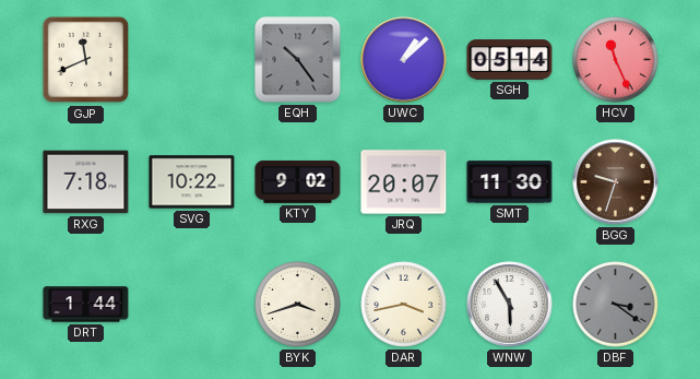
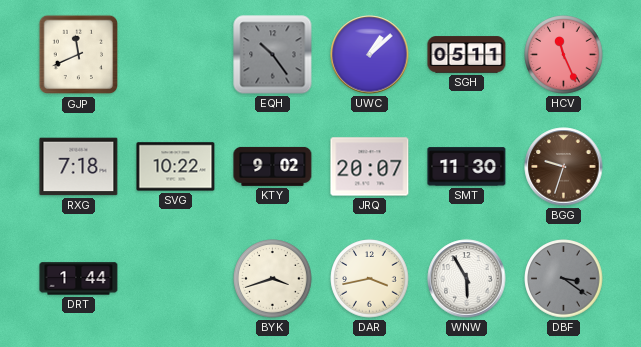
SGH: 05:14 -> 05:11
